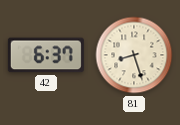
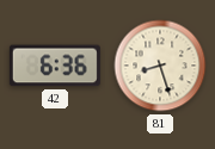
42: 6:37 -> 6:36
